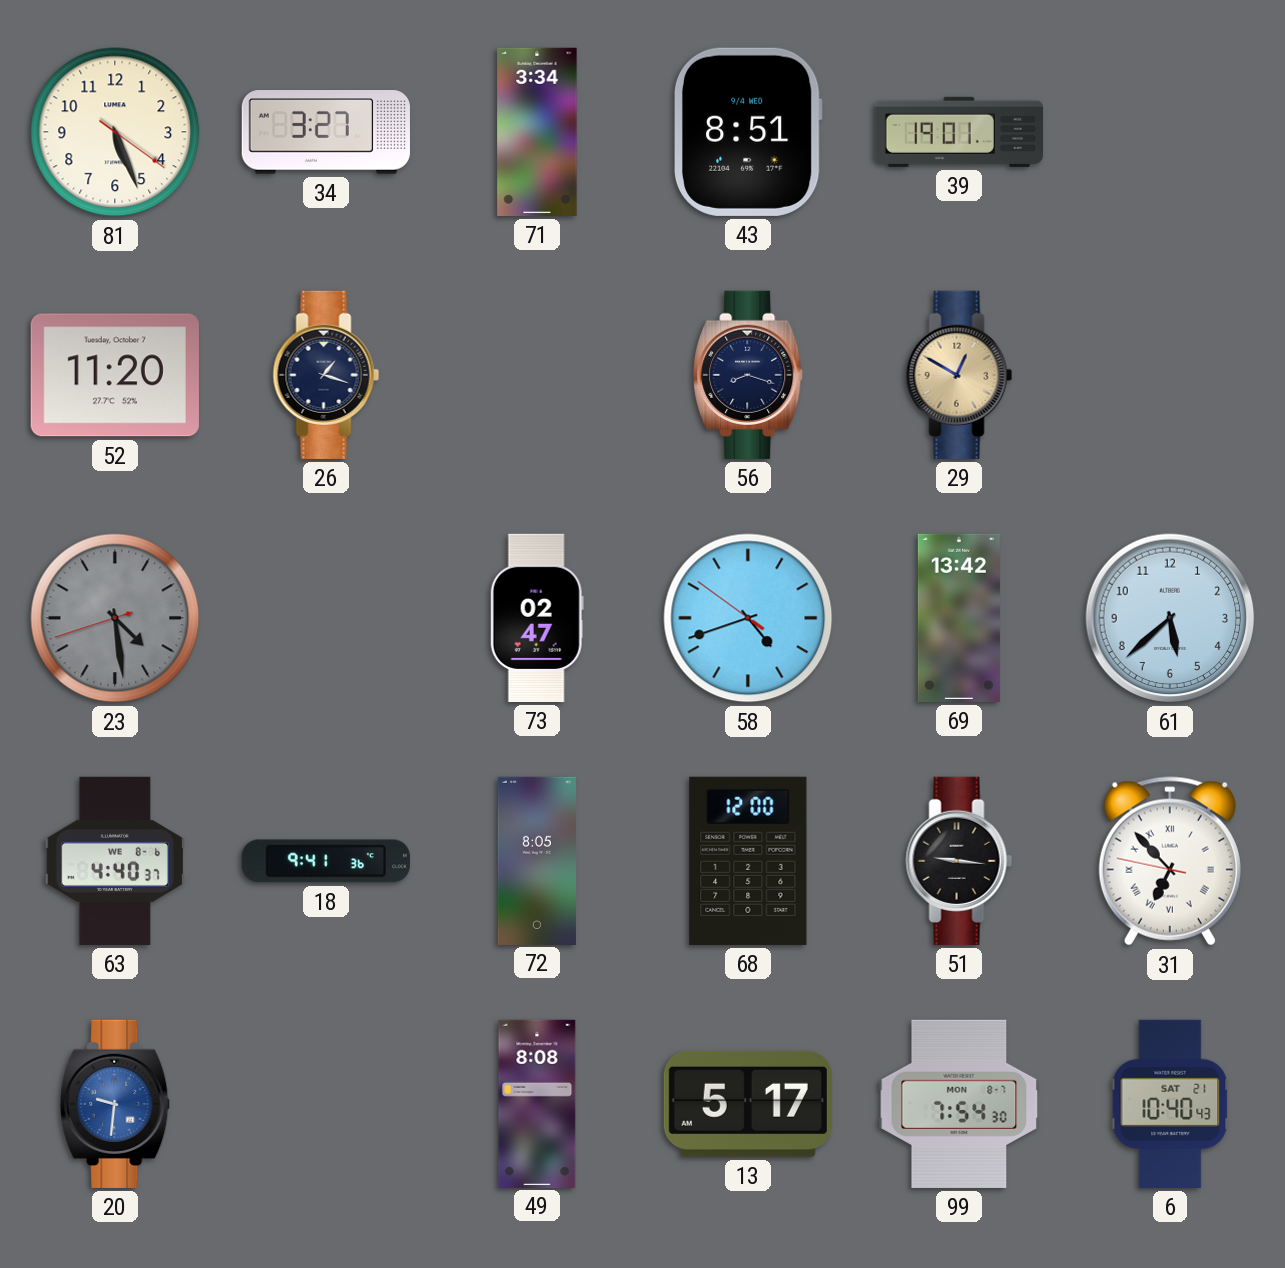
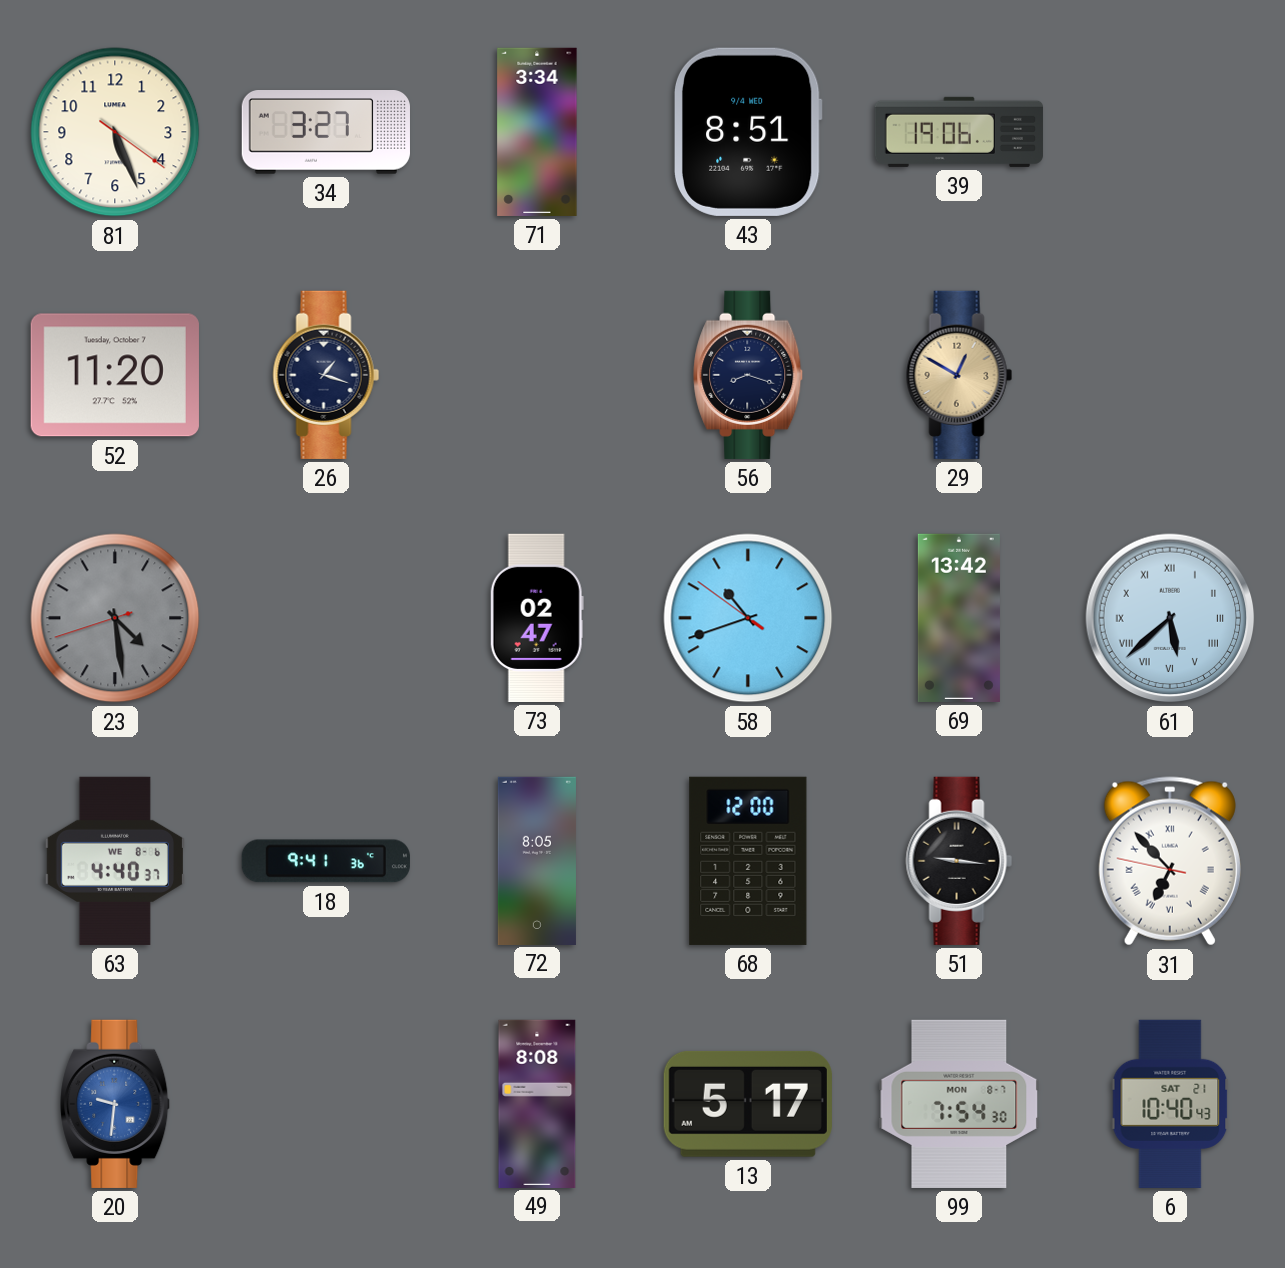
39: 19:01 -> 19:06
58: 4:41 -> 10:41
61 numerals: Arabic -> Roman
